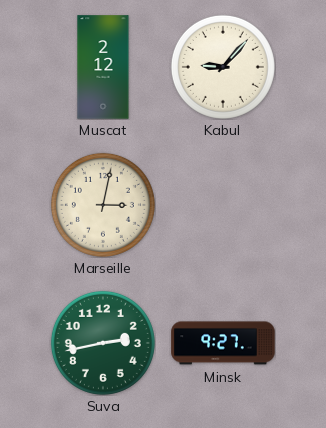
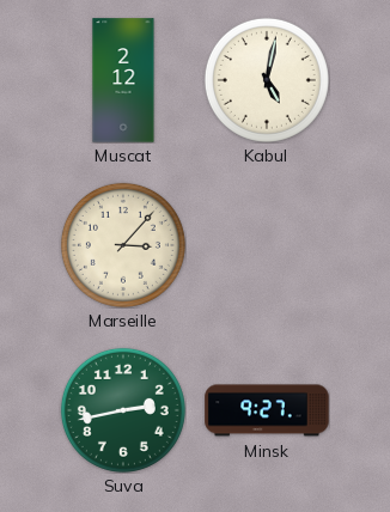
Kabul: 9:07 -> 5:02
Marseille: 3:02 -> 3:07
